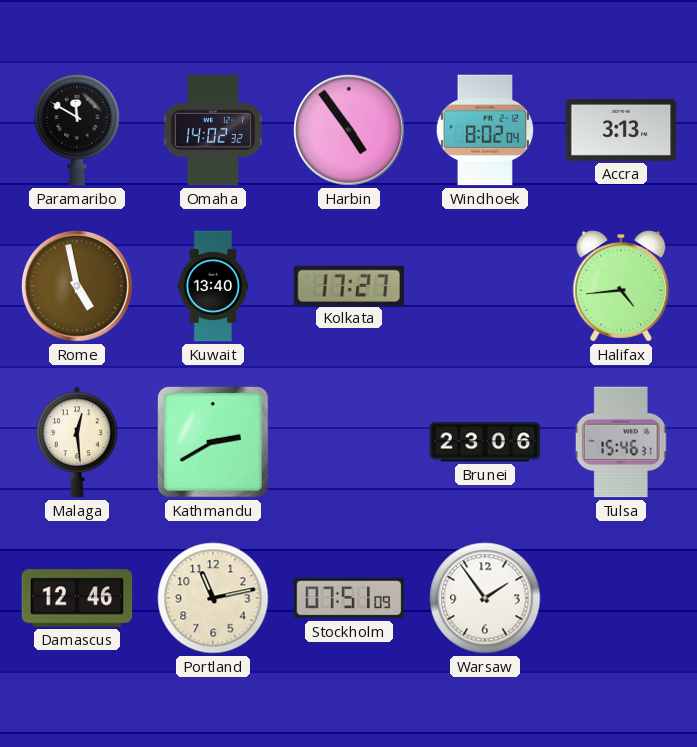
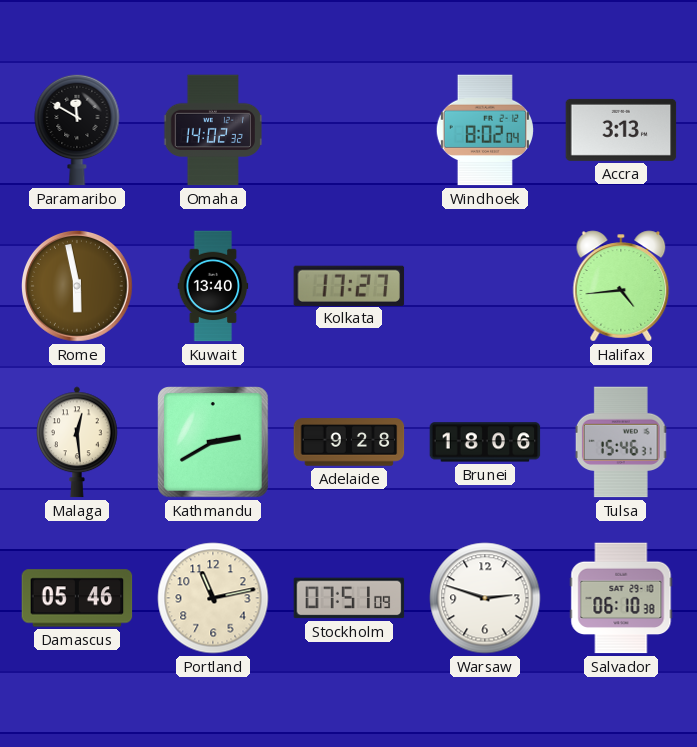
Harbin: 4:54 -> none
Rome: 4:58 -> 5:58
Adelaide: none -> 9:28
Brunei: 23:06 -> 18:06
Damascus: 12:46 -> 05:46
Warsaw: 1:54 -> 2:48
Salvador: none -> 06:10
